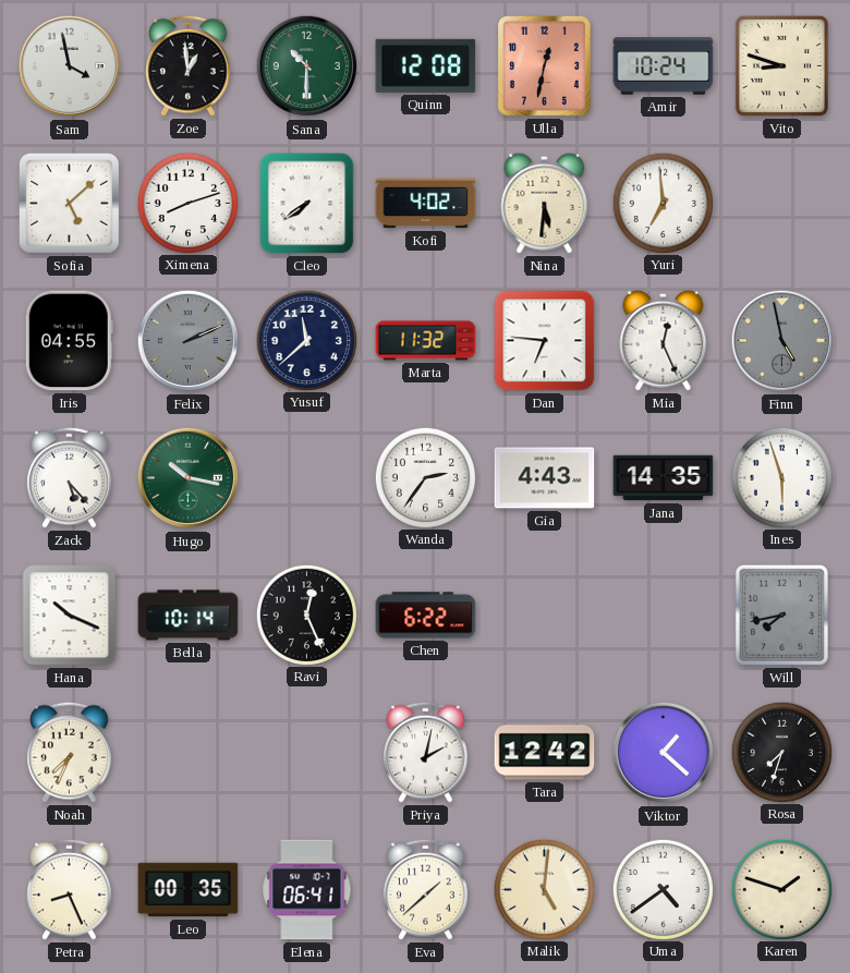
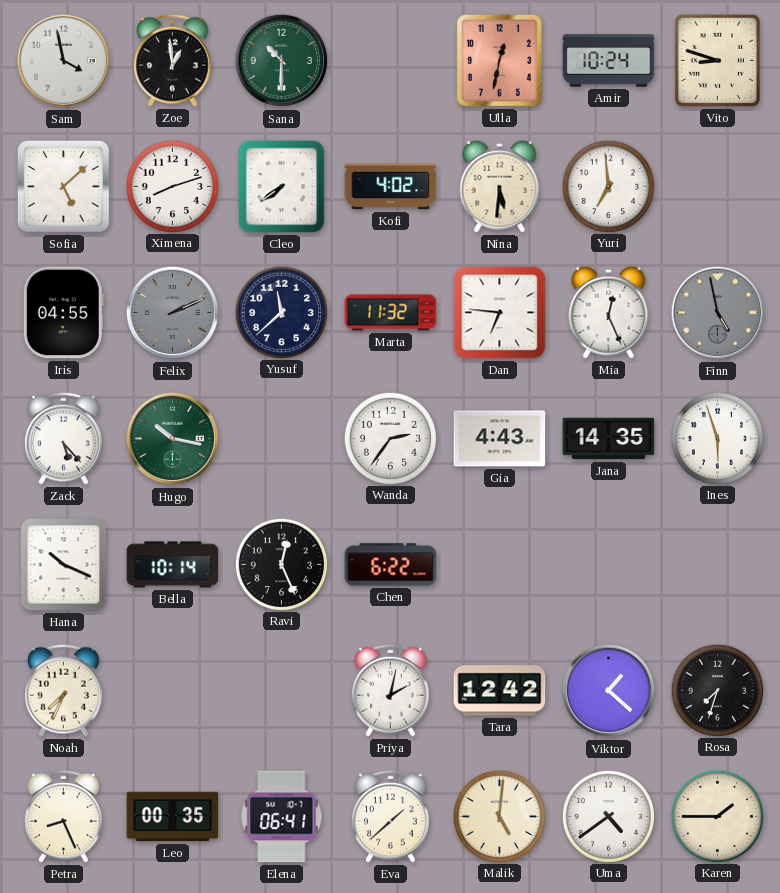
Quinn: 12:08 -> none
Will: 7:43 -> none
Karen: 1:48 -> 1:45
